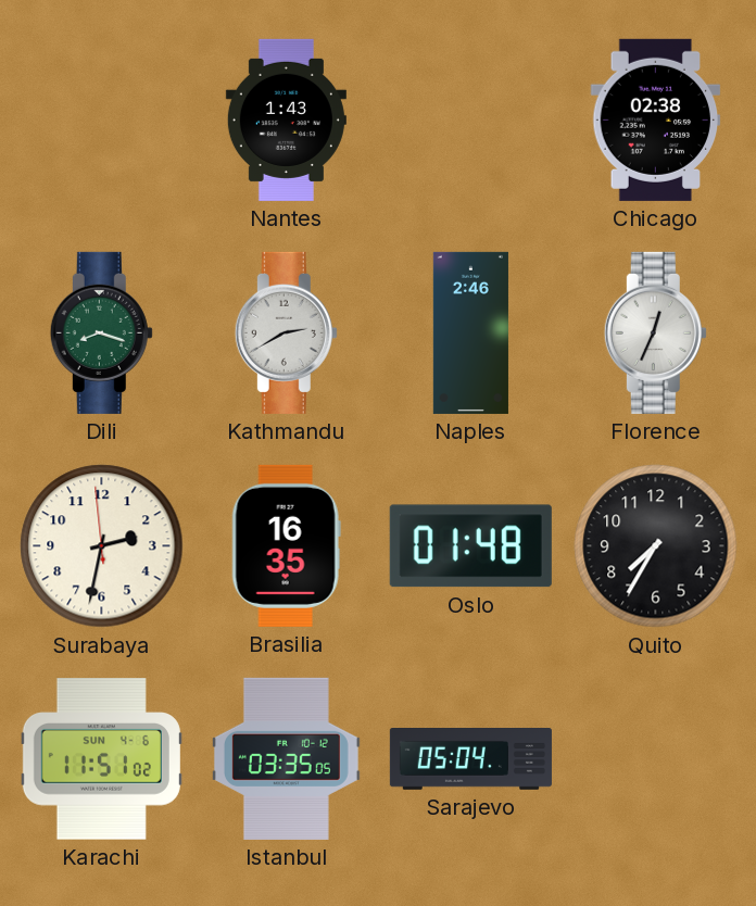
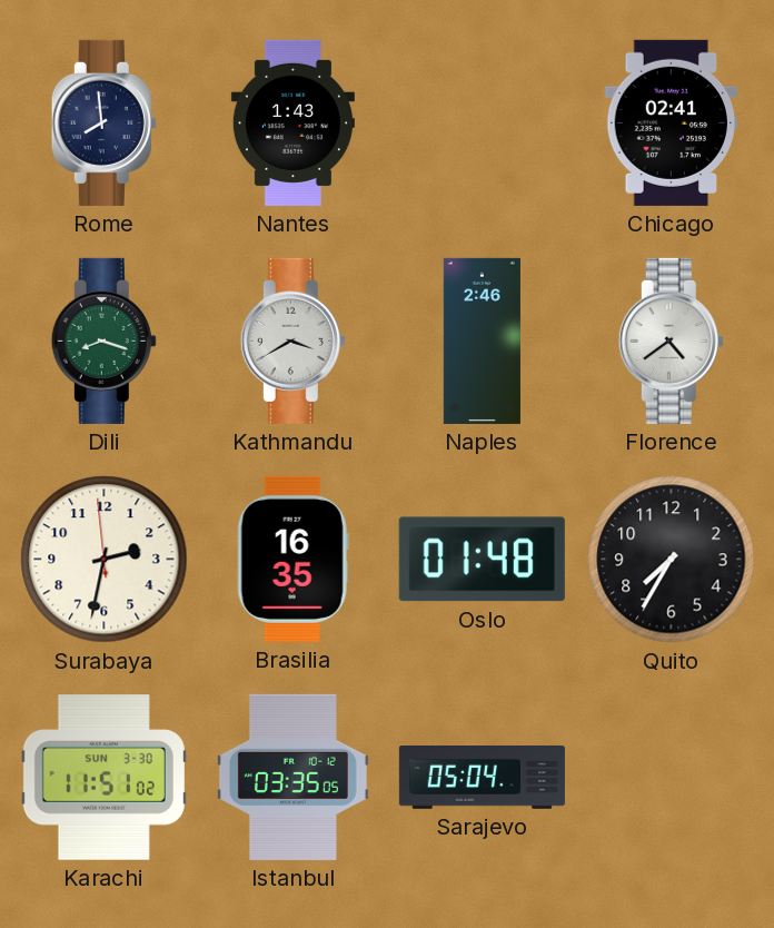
Rome: none -> 7:59
Chicago: 02:38 -> 02:41
Kathmandu: 2:40 -> 3:40
Florence: 12:34 -> 4:39
Karachi date: SUN 4-6 -> SUN 3-30
